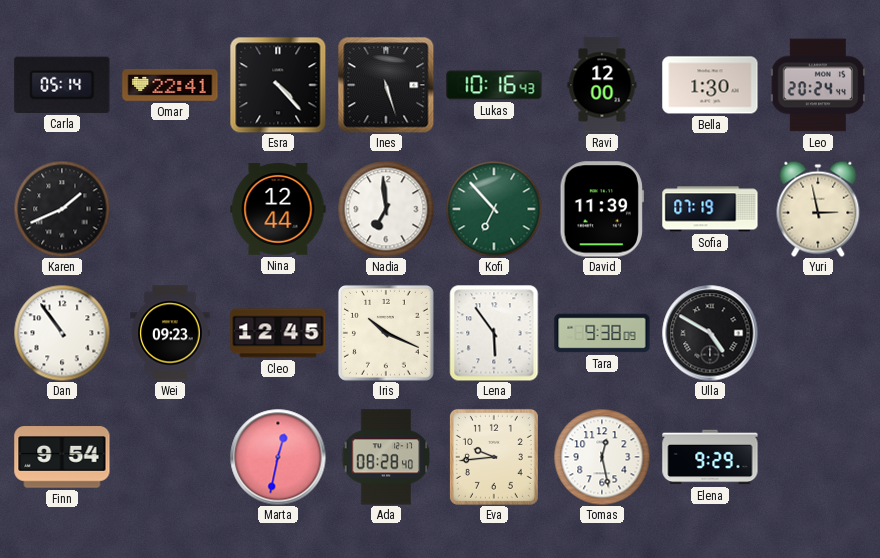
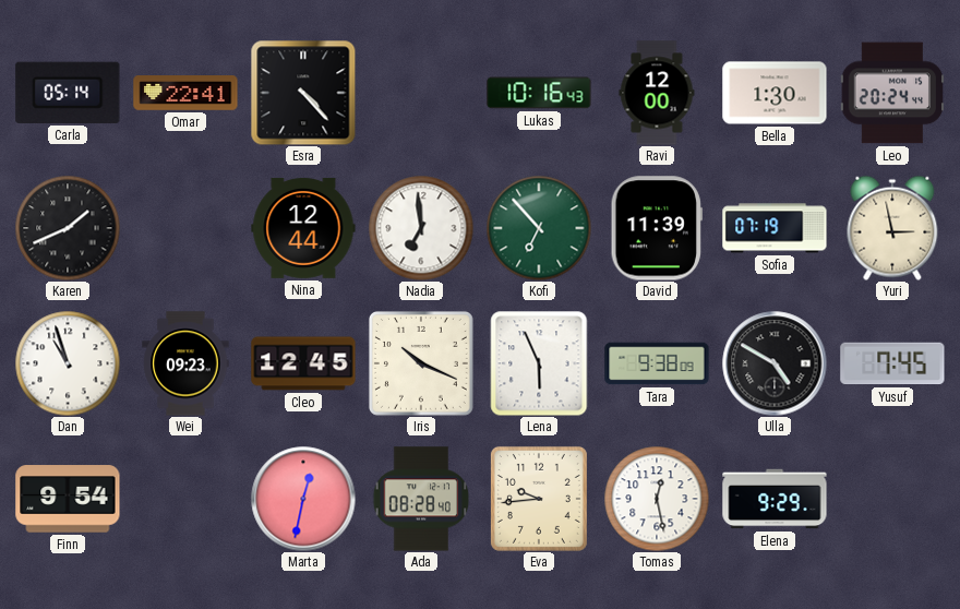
Ines: 5:27 -> none
Dan: 10:54 -> 10:57
Lena: 5:54 -> 5:56
Yusuf: none -> 7:45
